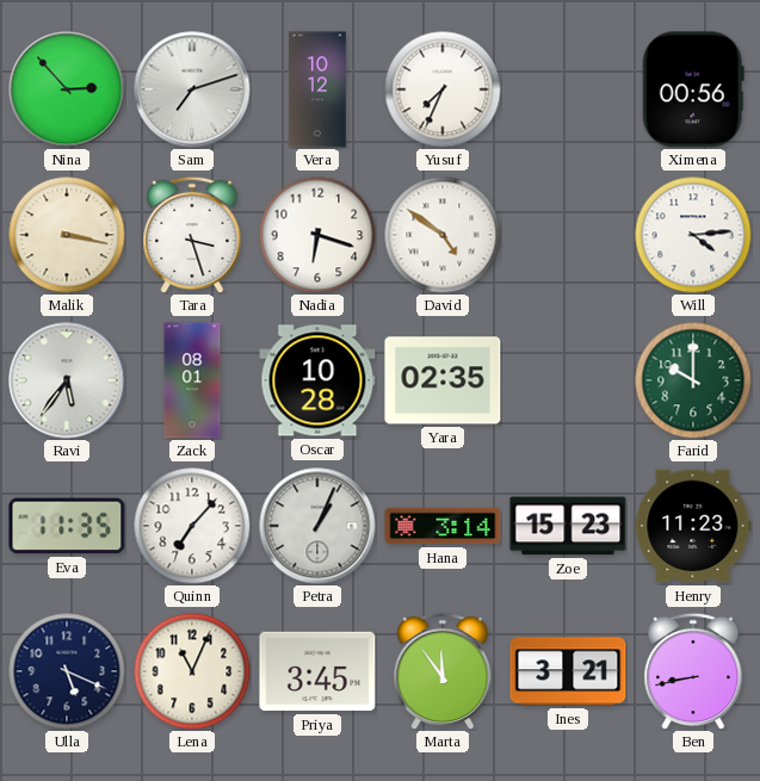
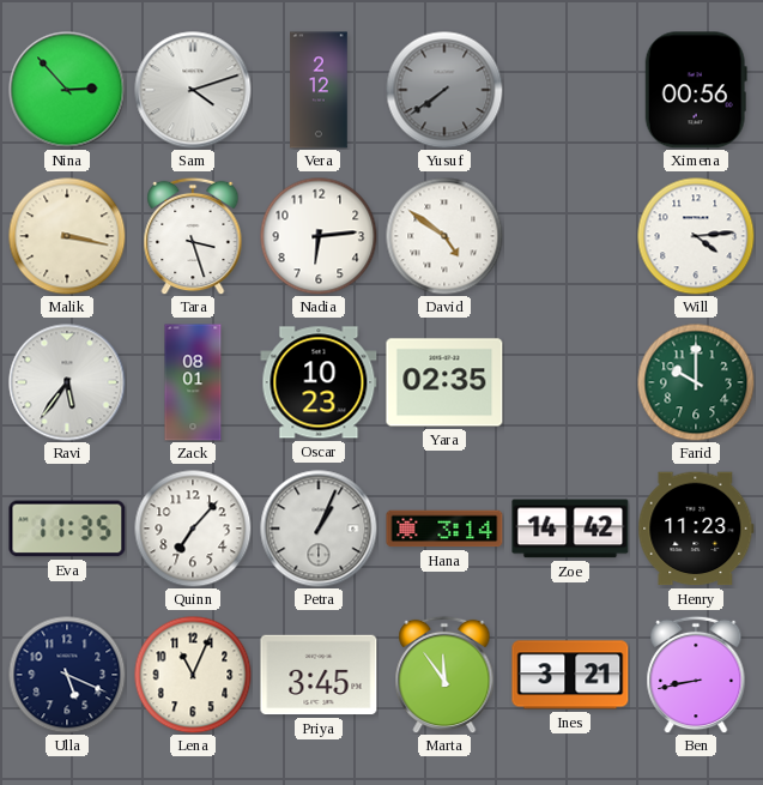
Sam: 7:12 -> 4:12
Vera: 10:12 -> 2:12
Yusuf: 7:34 -> 7:39
Yusuf dial: white -> grey
Nadia: 6:18 -> 6:14
Oscar: 10:28 -> 10:23
Zoe: 15:23 -> 14:42
